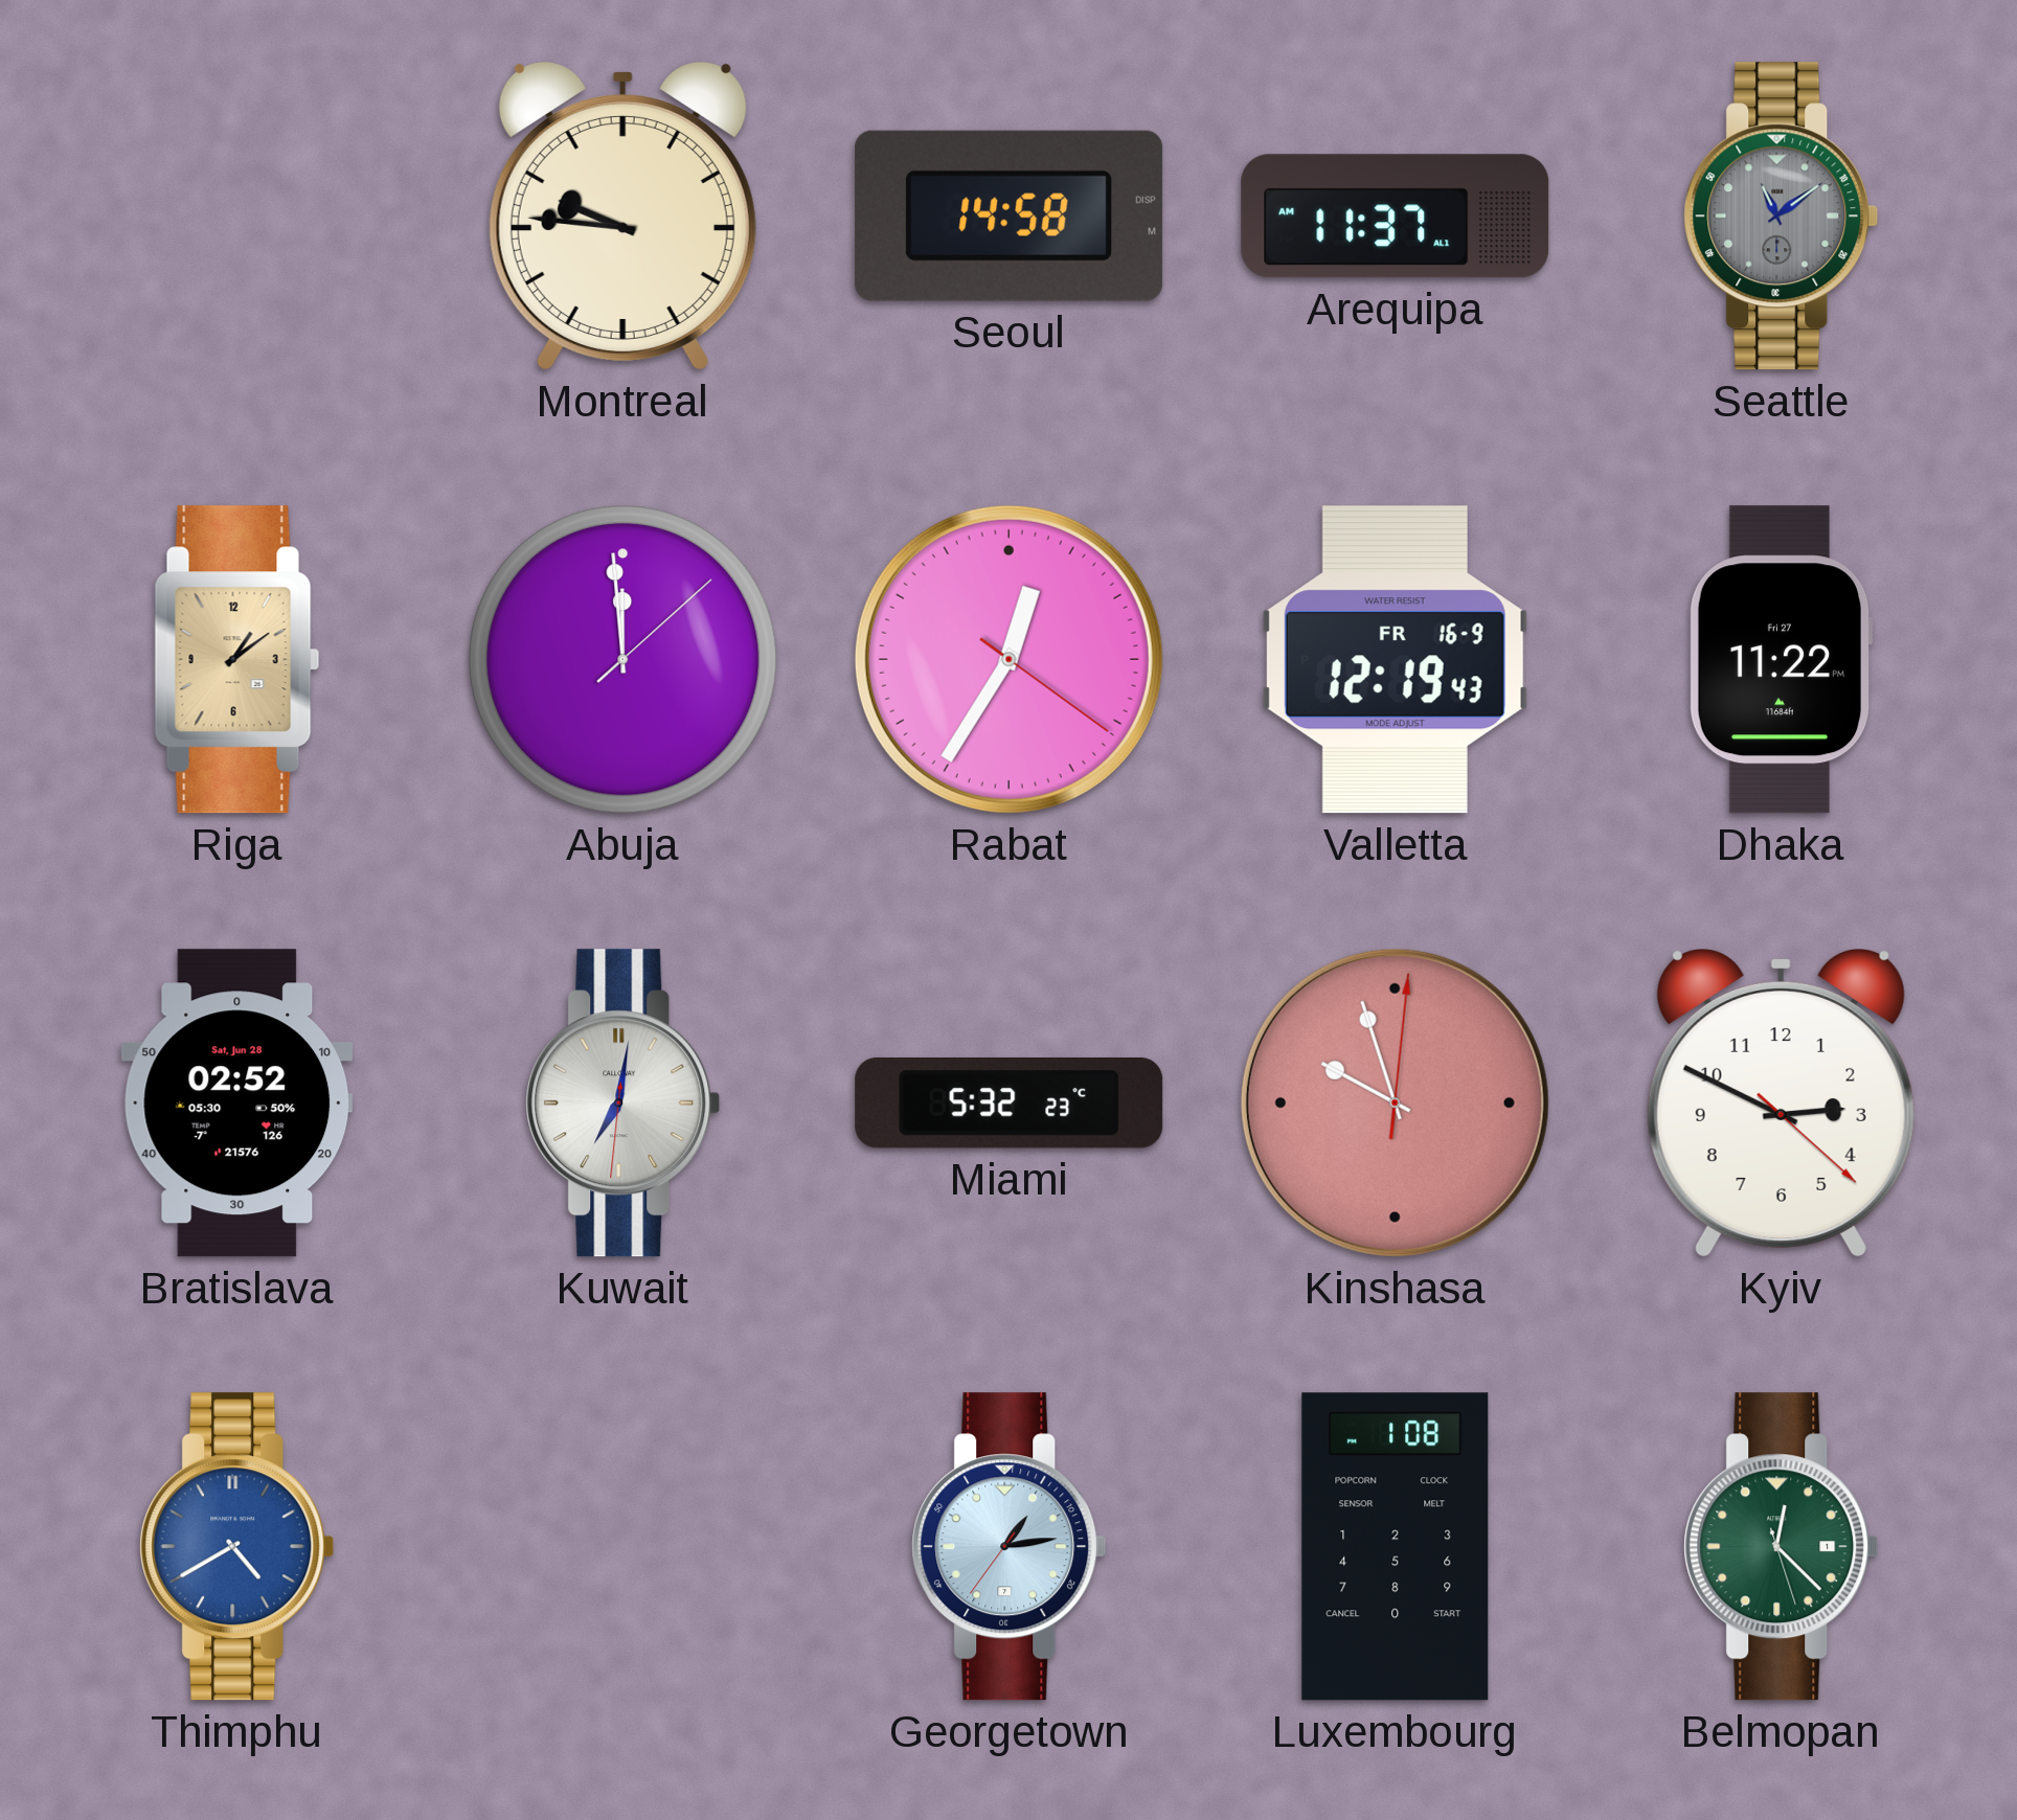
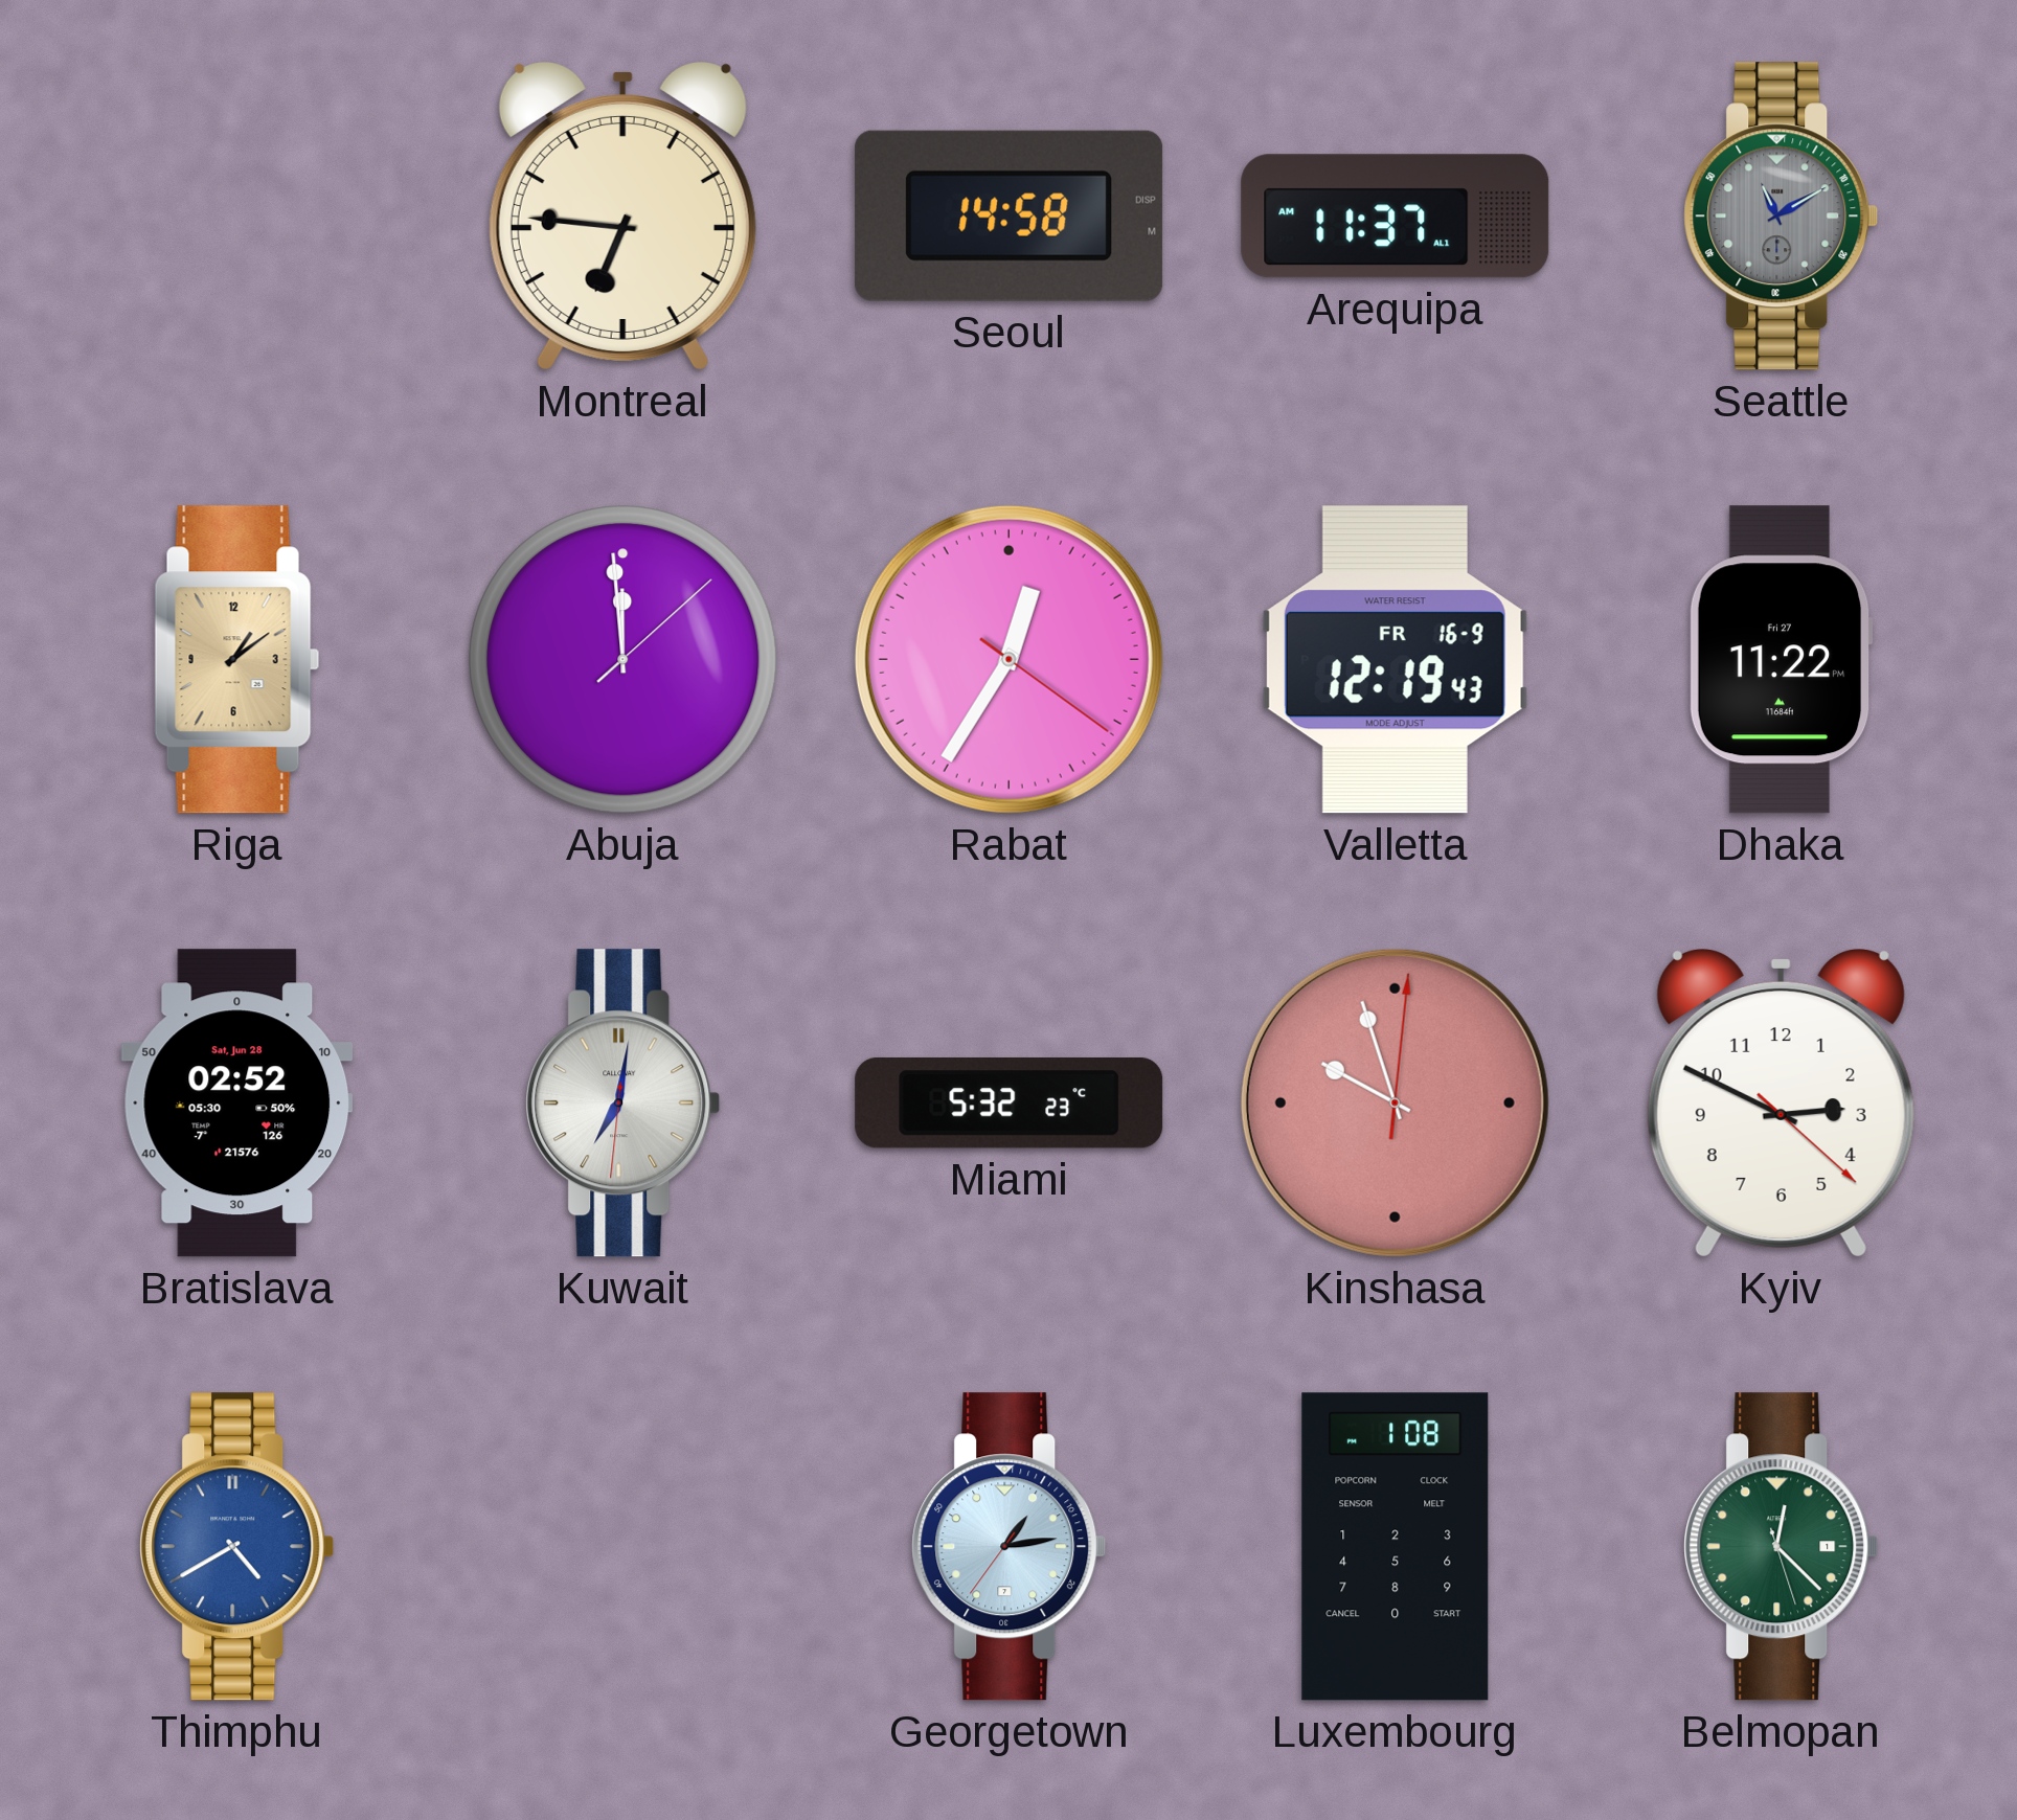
Montreal: 9:46 -> 6:46
Seattle: 11:09 -> 11:10
